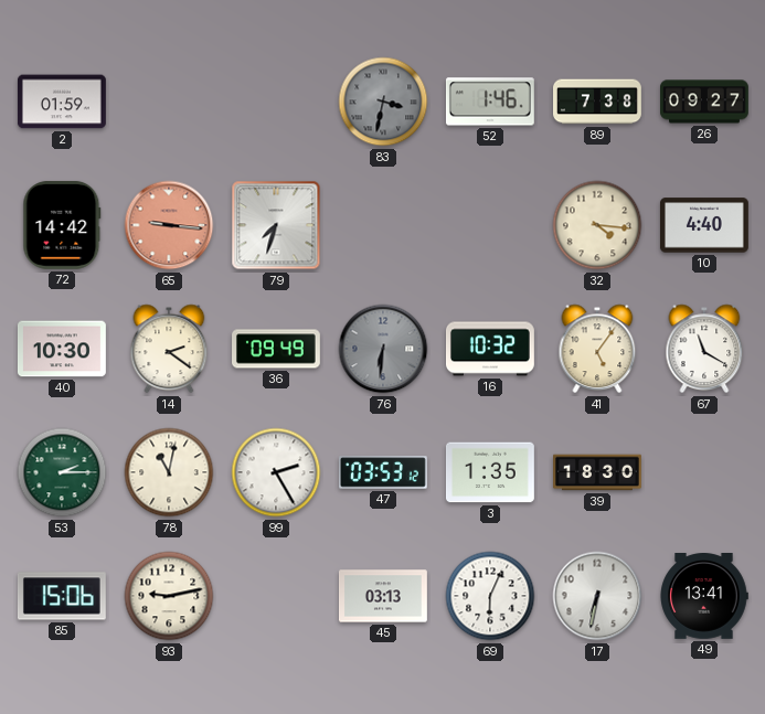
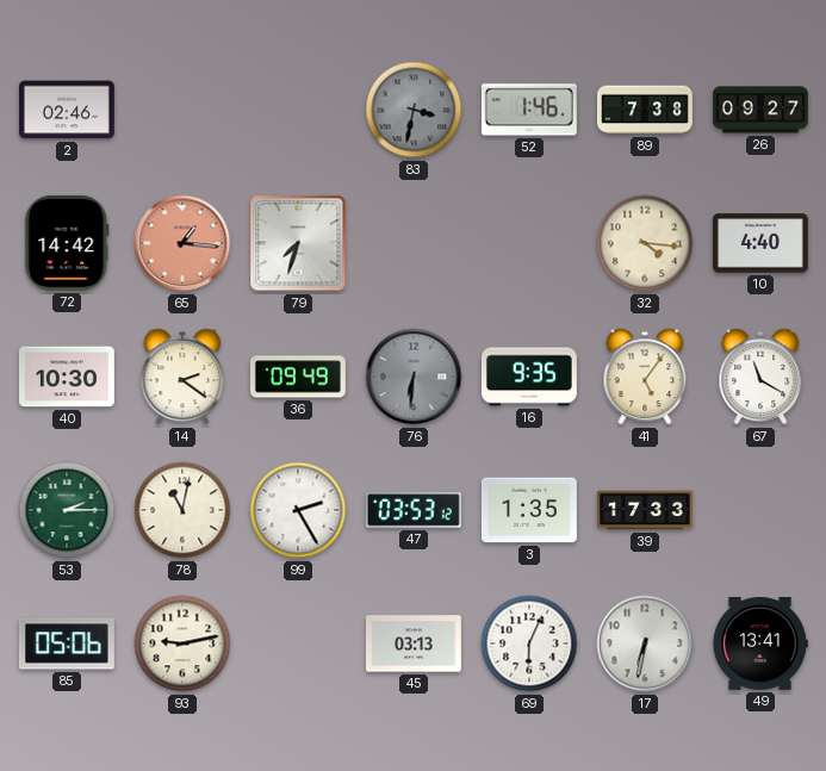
2: 01:59 -> 02:46
65: 9:16 -> 1:16
16: 10:32 -> 9:35
39: 18:30 -> 17:33
85: 15:06 -> 05:06
